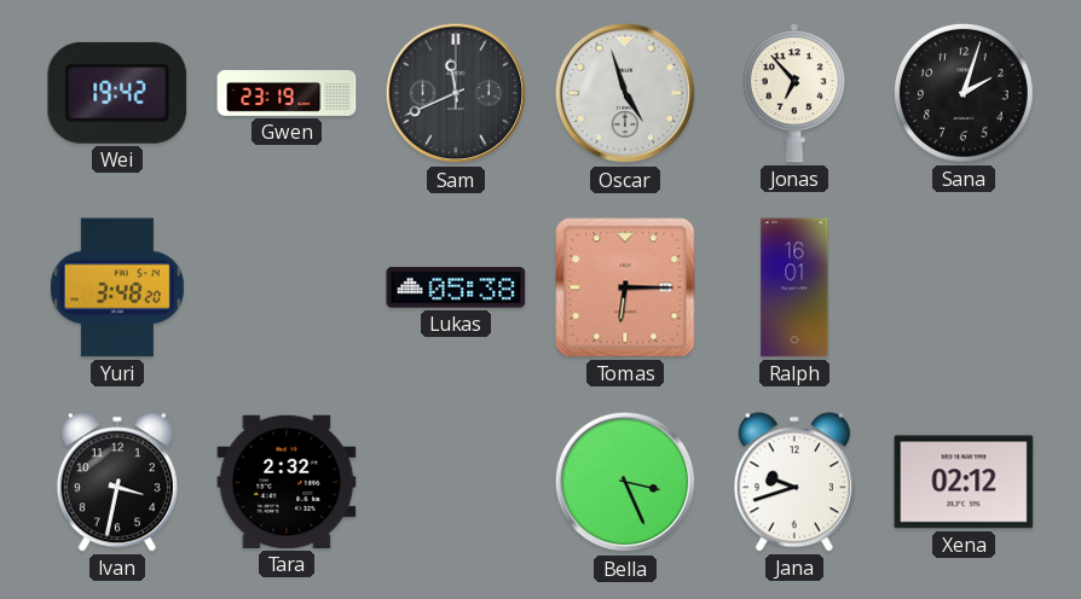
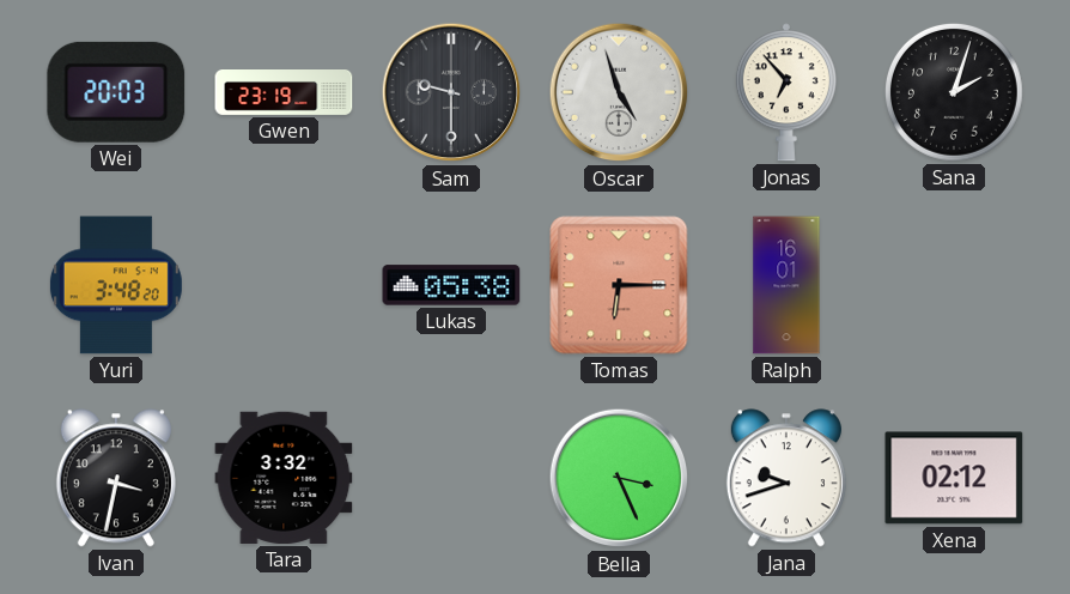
Wei: 19:42 -> 20:03
Sam: 11:41 -> 9:30
Tara: 2:32 -> 3:32
